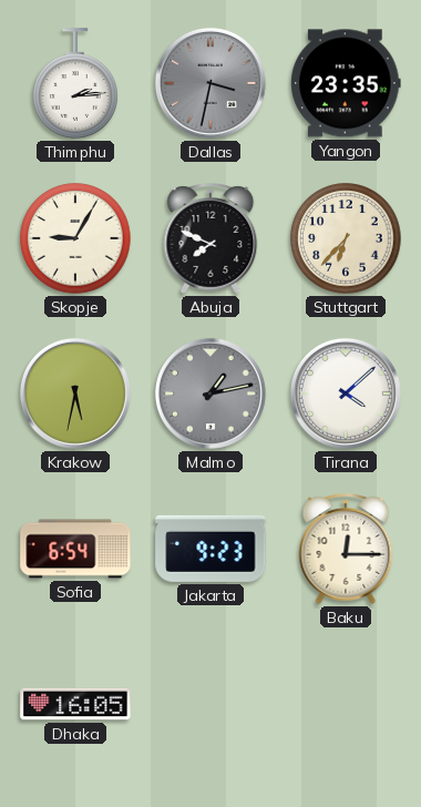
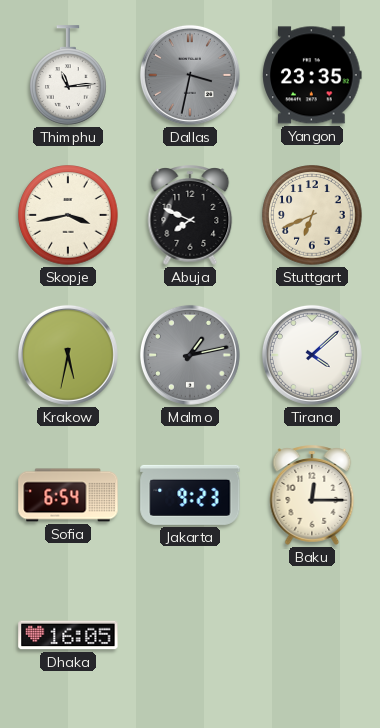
Thimphu: 2:14 -> 11:14
Skopje: 9:05 -> 3:43
Stuttgart: 6:37 -> 6:41
